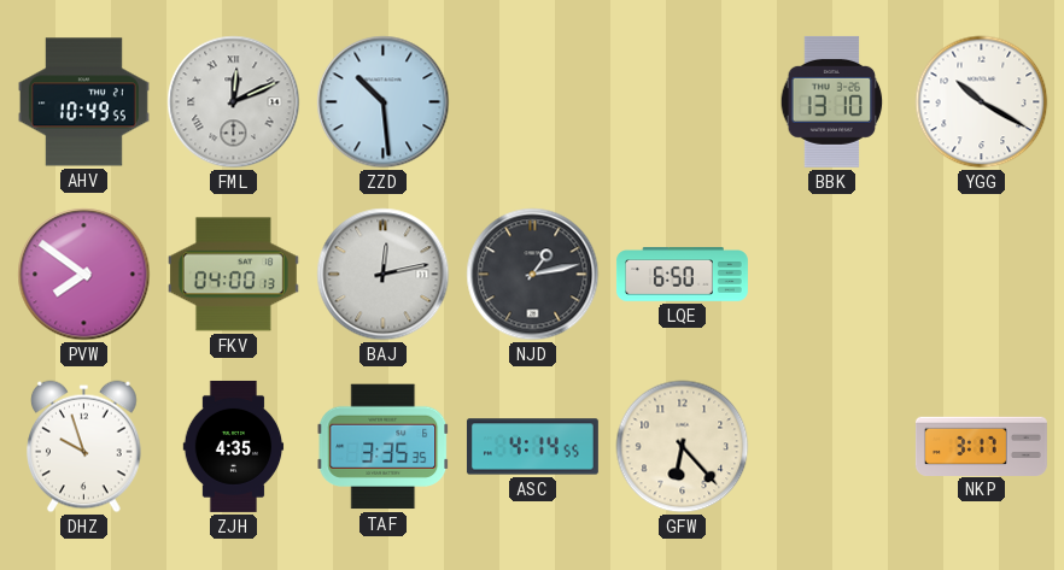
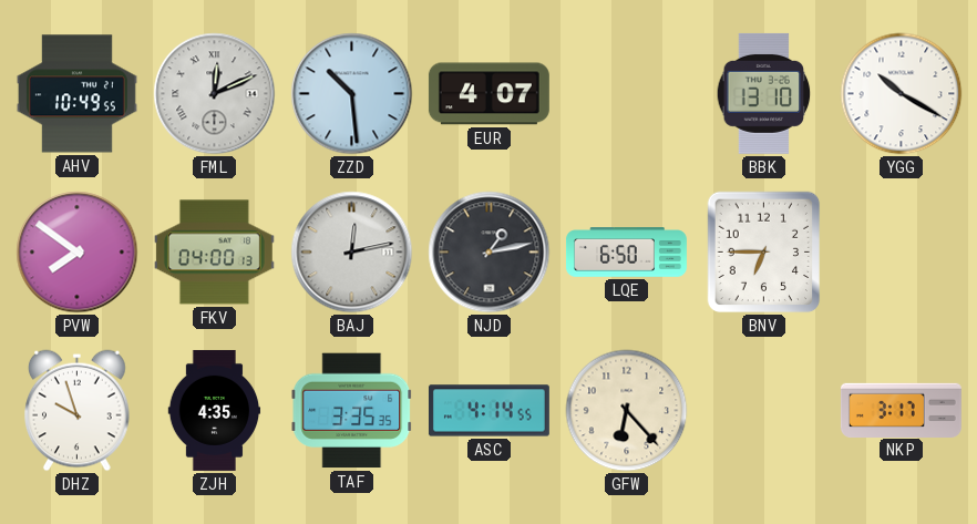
EUR: none -> 4:07
BNV: none -> 6:45
